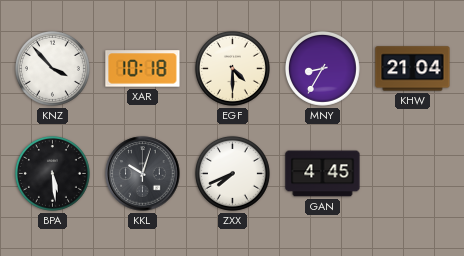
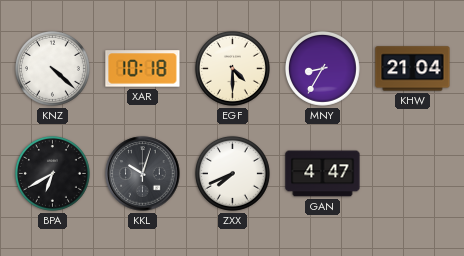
KNZ: 3:53 -> 4:22
BPA: 5:29 -> 6:40
GAN: 4:45 -> 4:47
